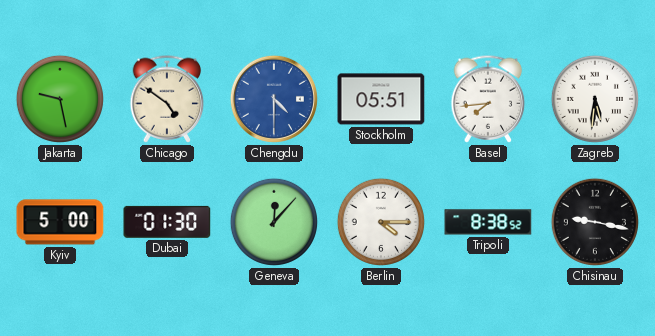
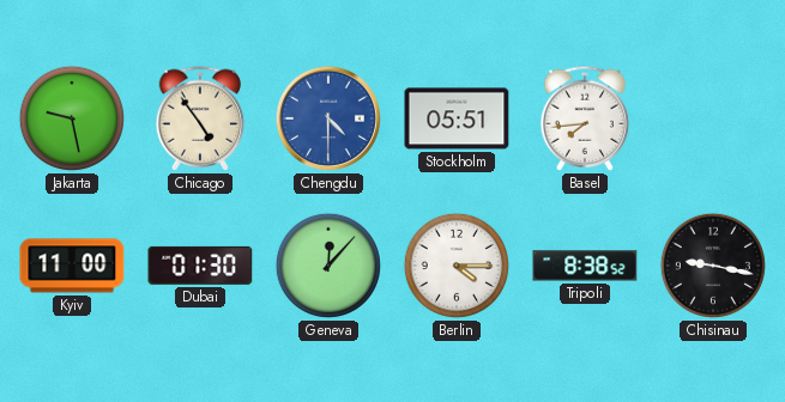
Chicago: 4:51 -> 4:54
Zagreb: 5:31 -> none
Kyiv: 5:00 -> 11:00
